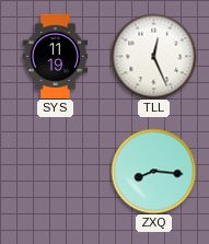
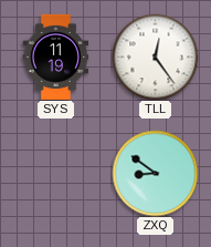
TLL: 12:26 -> 12:24
ZXQ: 8:16 -> 8:51
